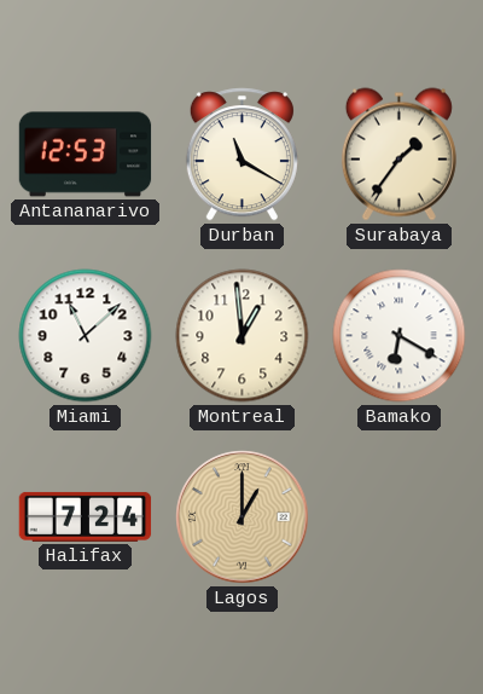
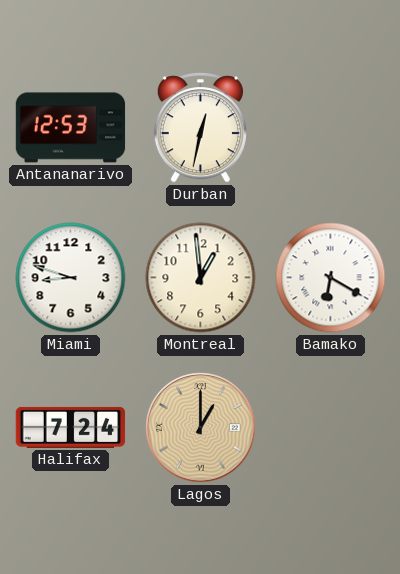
Durban: 11:20 -> 12:32
Surabaya: 1:36 -> none
Miami: 11:08 -> 8:48
